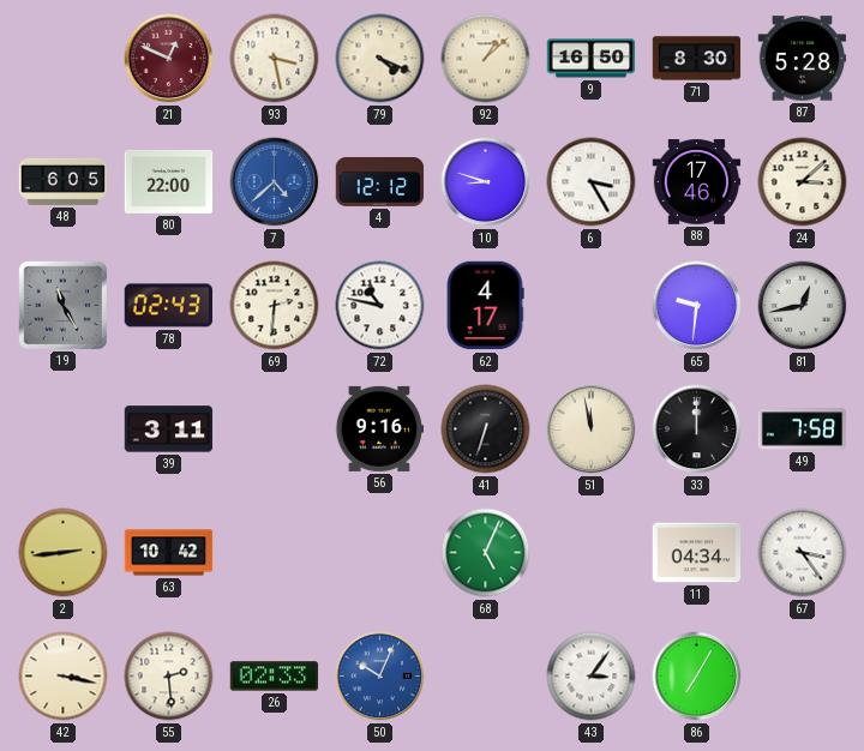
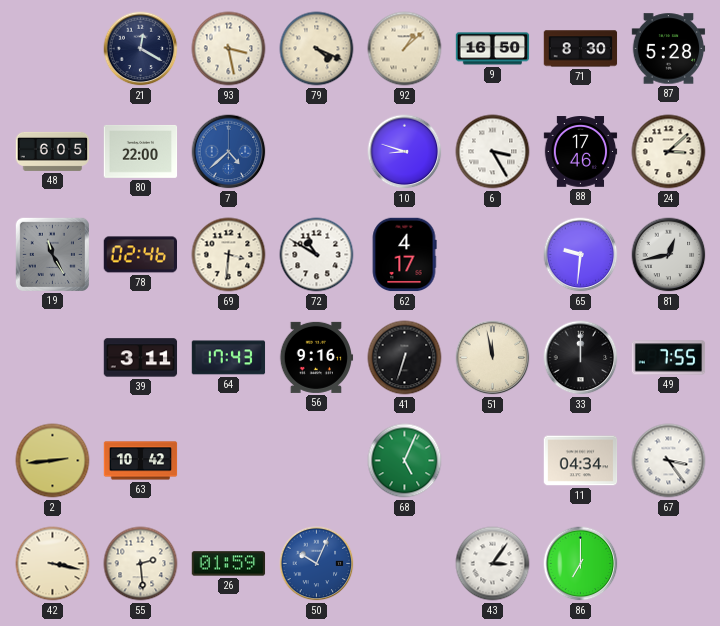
21: 12:49 -> 12:20
21 dial: burgundy -> navy
4: 12:12 -> none
78: 02:43 -> 02:46
69: 2:31 -> 3:31
72: 10:47 -> 10:50
64: none -> 17:43
49: 7:58 -> 7:55
26: 02:33 -> 01:59
86: 7:05 -> 7:00
